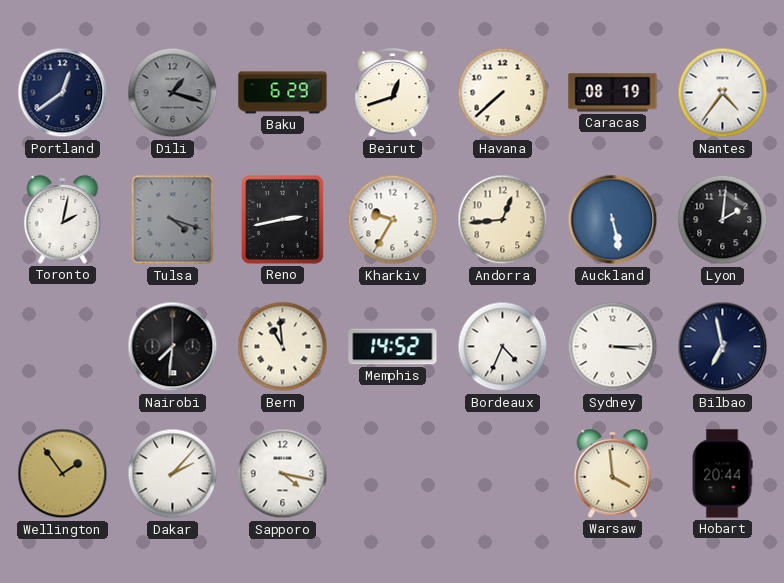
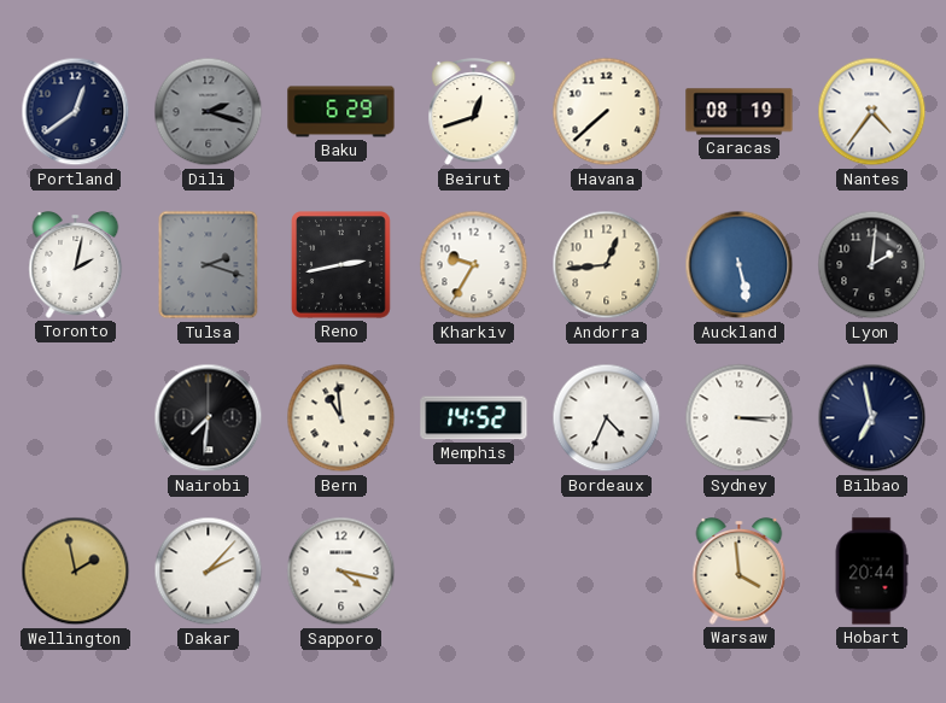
Dili: 1:18 -> 2:18
Tulsa: 4:18 -> 2:18
Wellington: 1:54 -> 1:58
